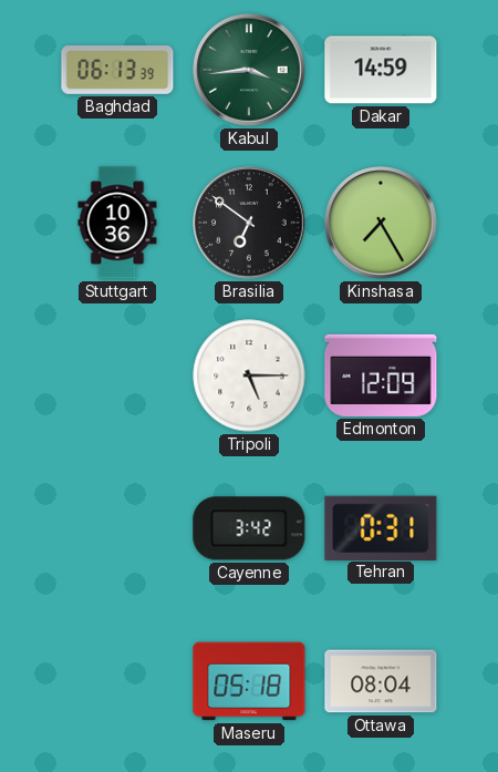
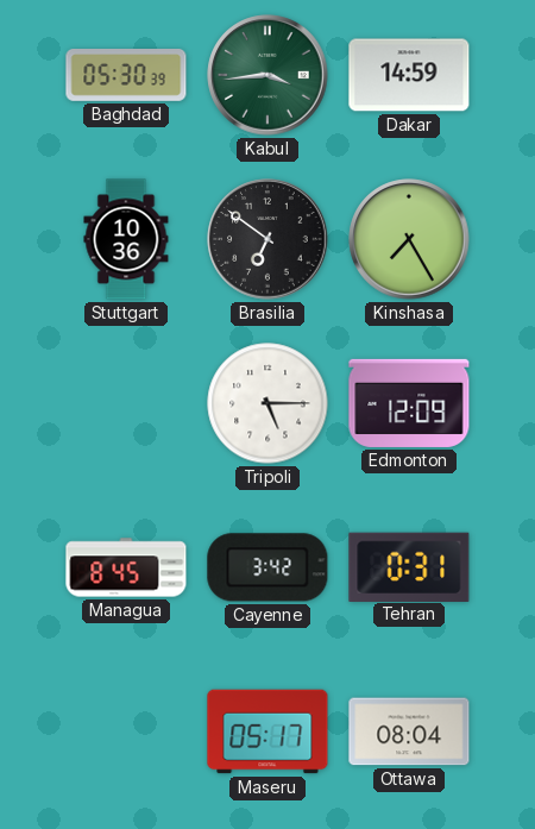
Baghdad: 06:13 -> 05:30
Managua: none -> 8:45
Maseru: 05:18 -> 05:17
